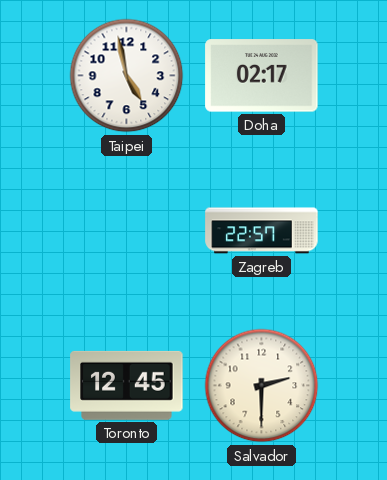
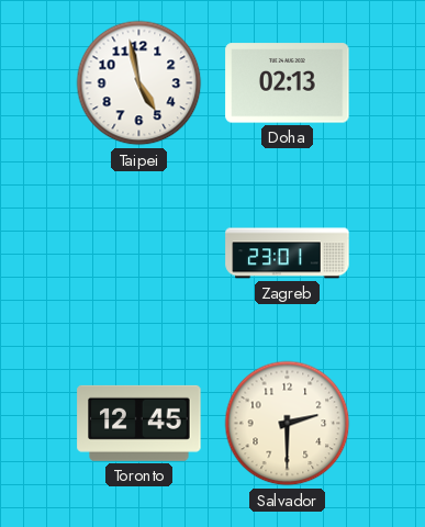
Doha: 02:17 -> 02:13
Zagreb: 22:57 -> 23:01
